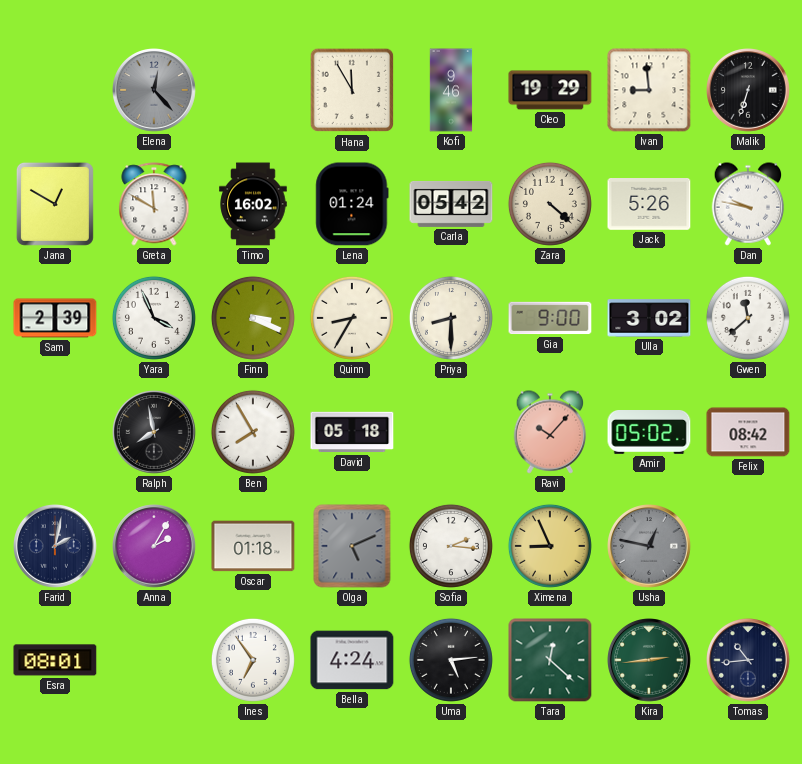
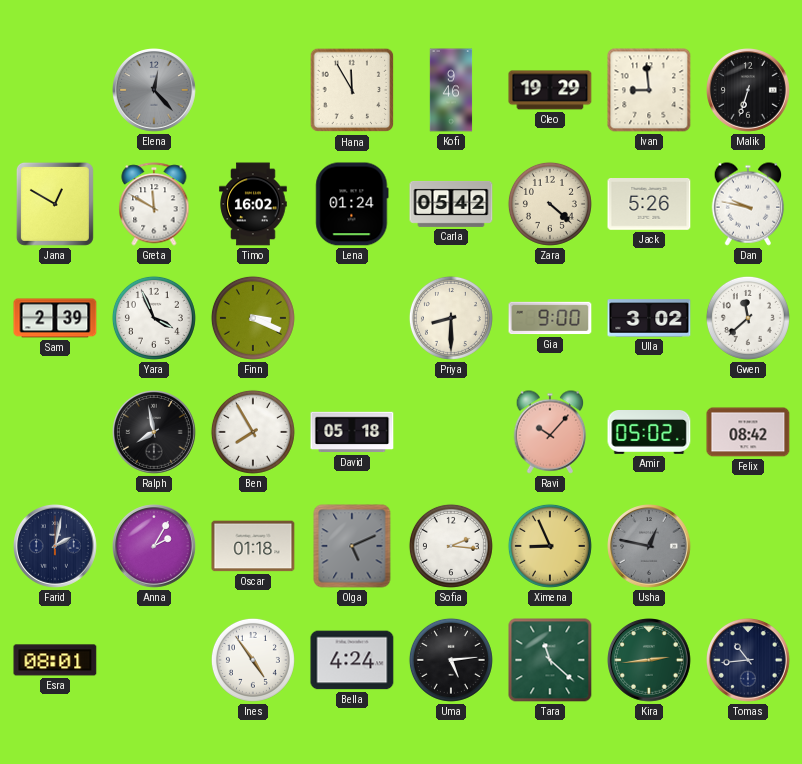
Quinn: 8:35 -> none
Ines: 6:54 -> 4:54
Tara: 12:22 -> 11:22
